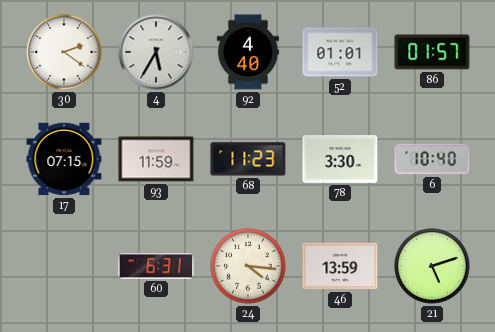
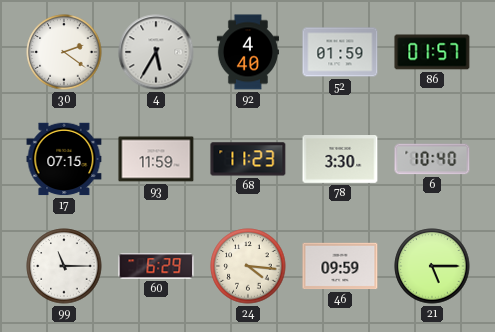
52: 01:01 -> 01:59
99: none -> 11:15
60: 6:31 -> 6:29
46: 13:59 -> 09:59
21: 5:12 -> 5:15
